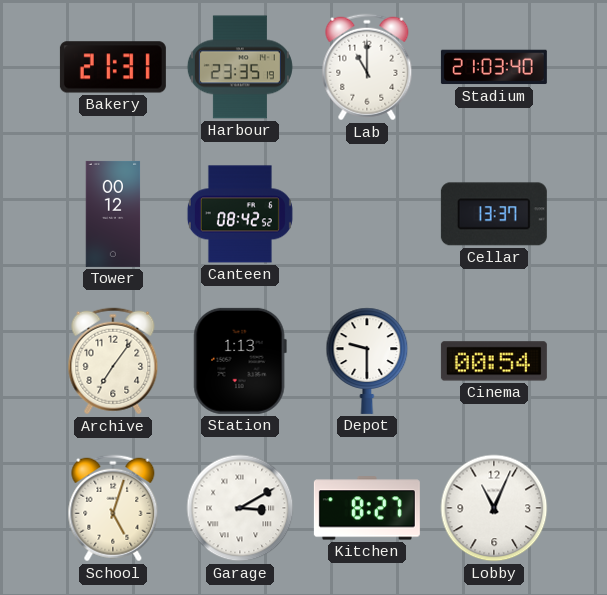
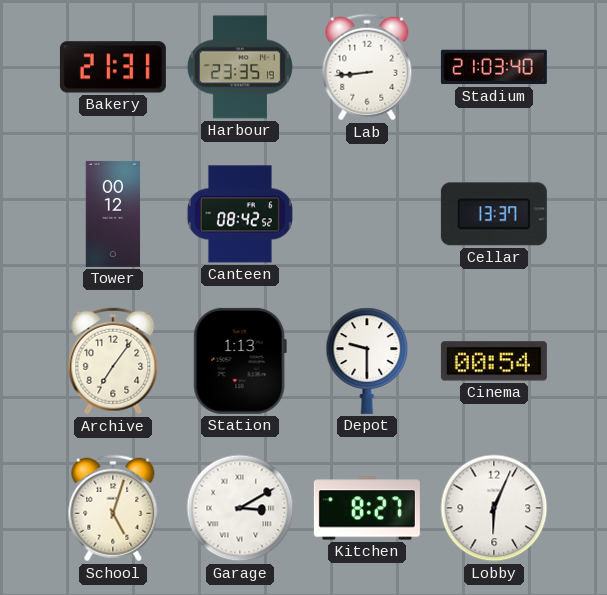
Lab: 11:00 -> 8:44
Lobby: 11:04 -> 6:04
